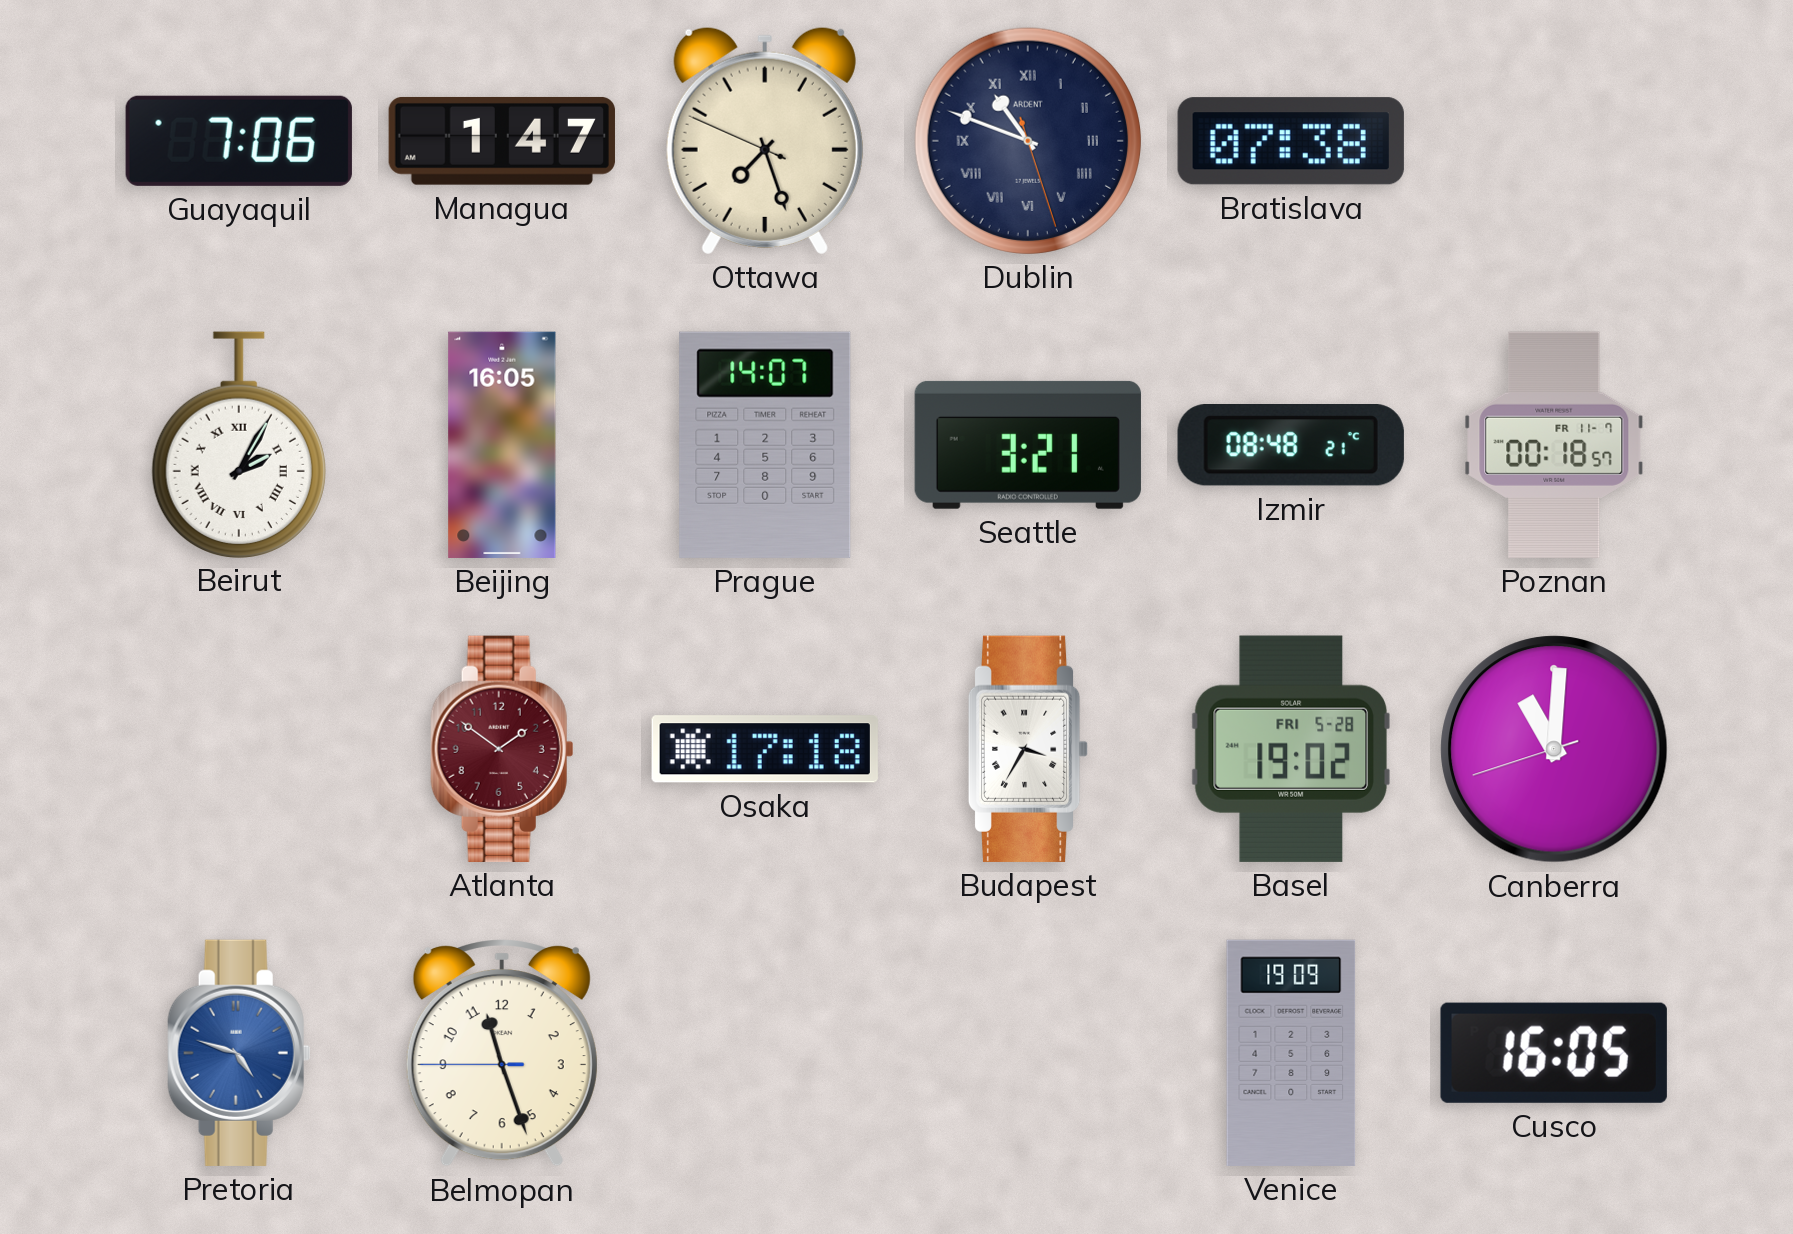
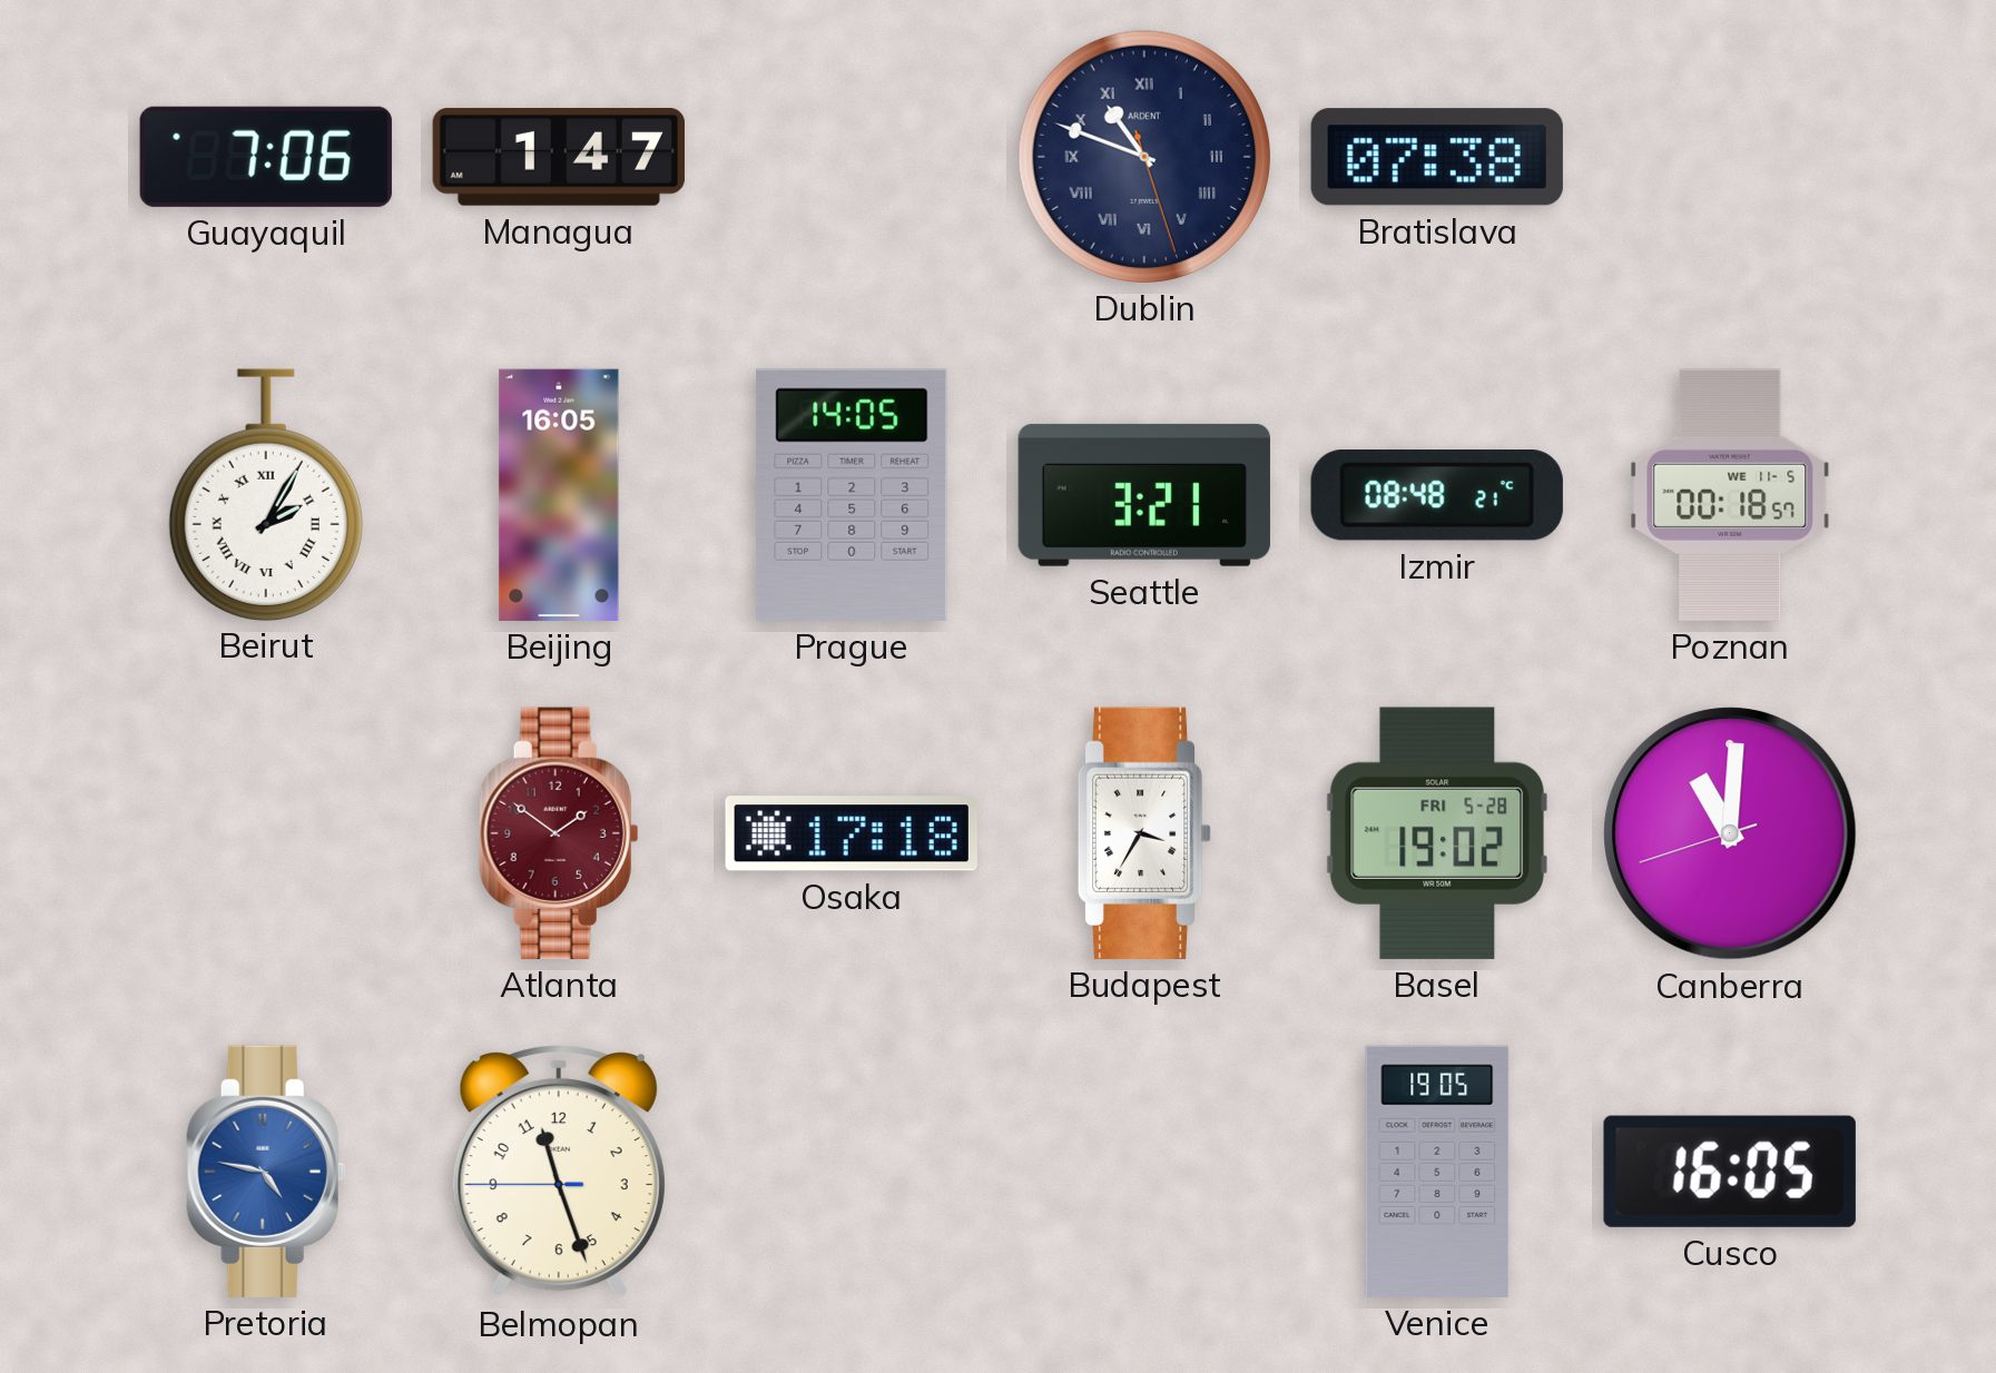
Ottawa: 7:26 -> none
Prague: 14:07 -> 14:05
Poznan date: FR 11-7 -> WE 11-5
Pretoria: 4:48 -> 4:47
Venice: 19:09 -> 19:05
